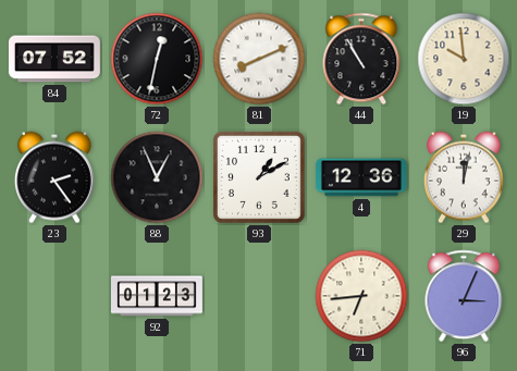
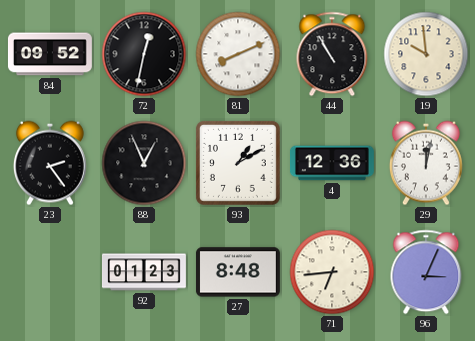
84: 07:52 -> 09:52
27: none -> 8:48
